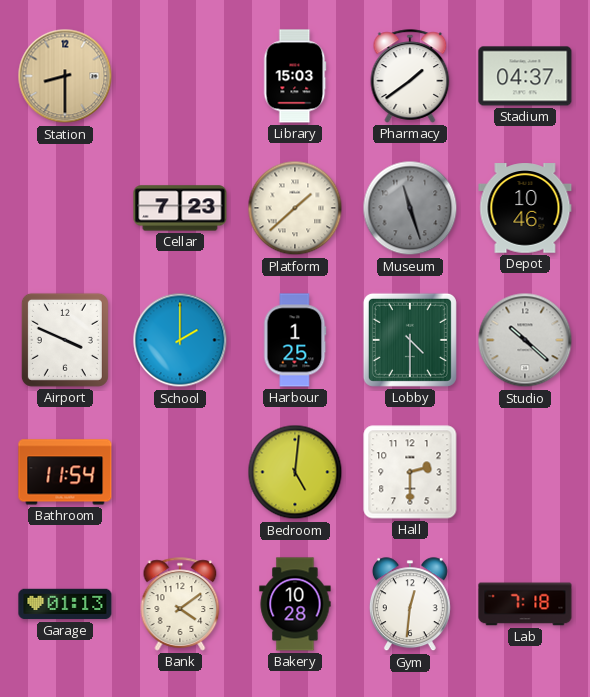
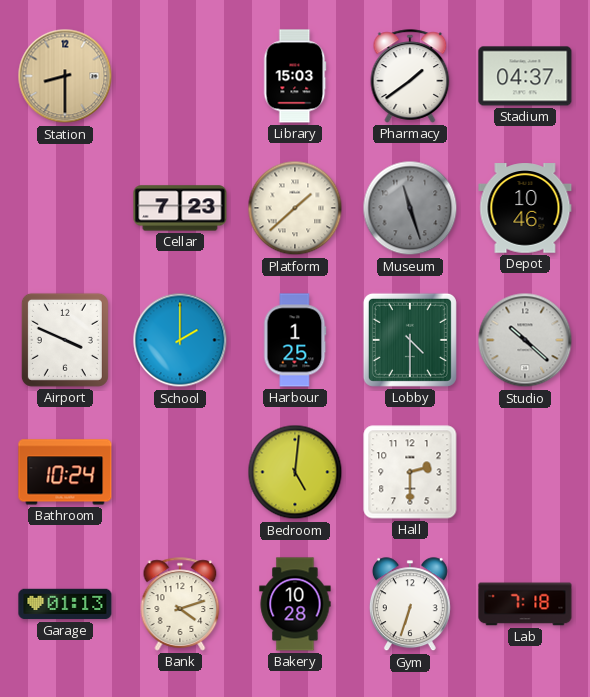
Bathroom: 11:54 -> 10:24
Bank: 4:09 -> 4:12
Gym: 12:31 -> 6:33
